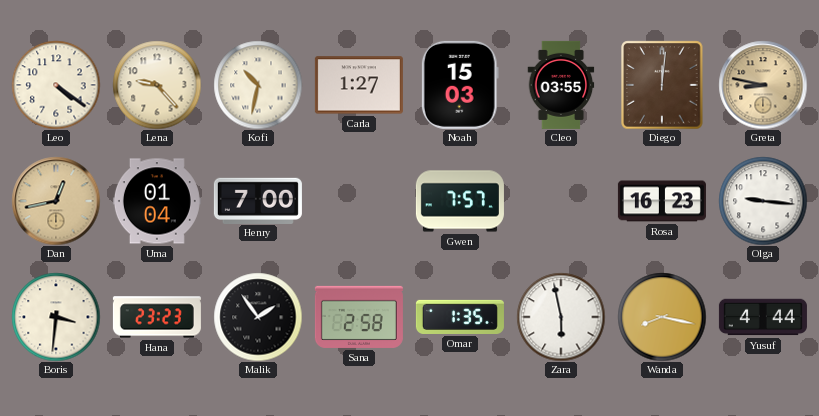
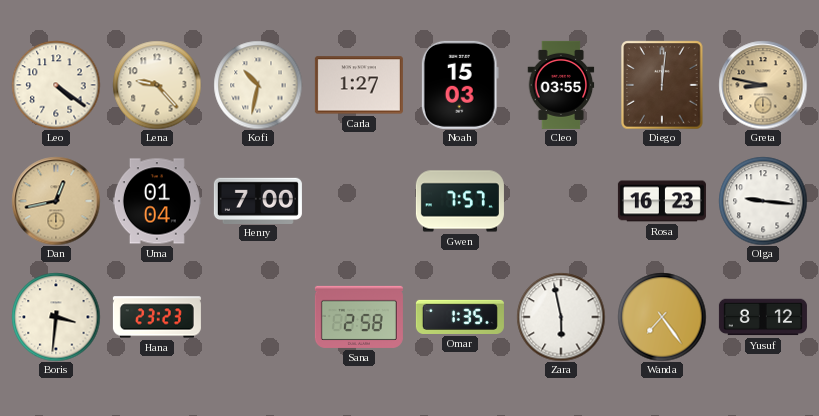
Malik: 1:54 -> none
Wanda: 8:17 -> 7:24
Yusuf: 4:44 -> 8:12
